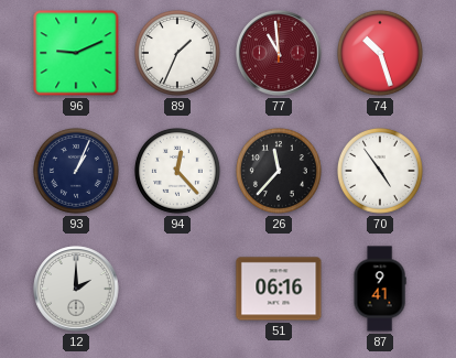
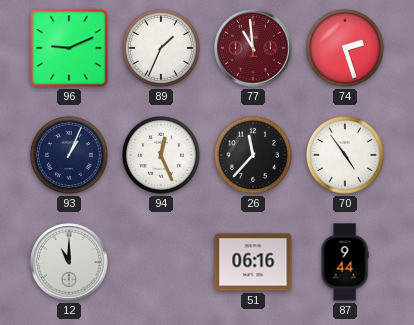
74: 10:27 -> 2:27
94: 12:23 -> 12:26
12: 2:00 -> 11:00
87: 9:41 -> 9:44
